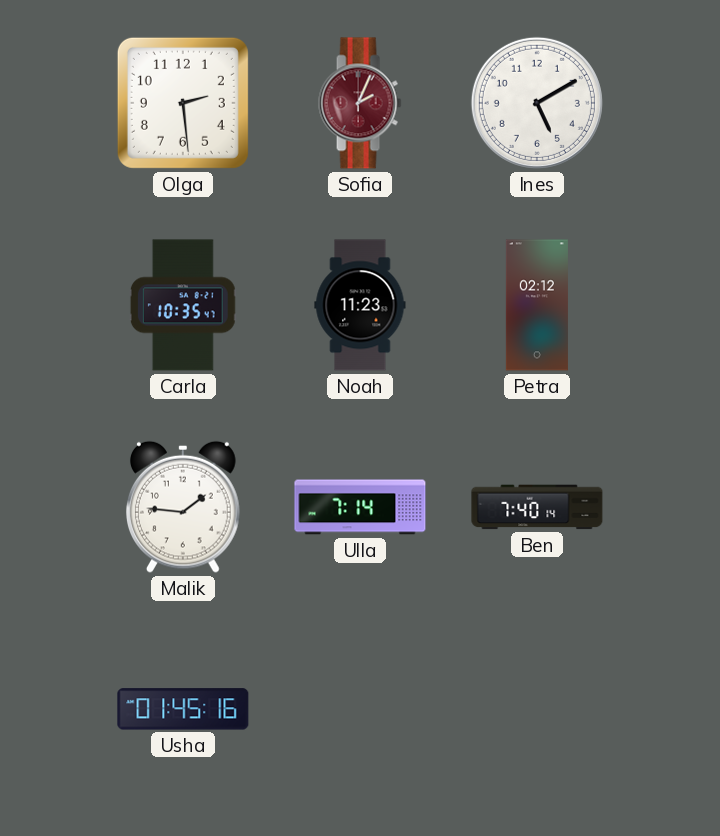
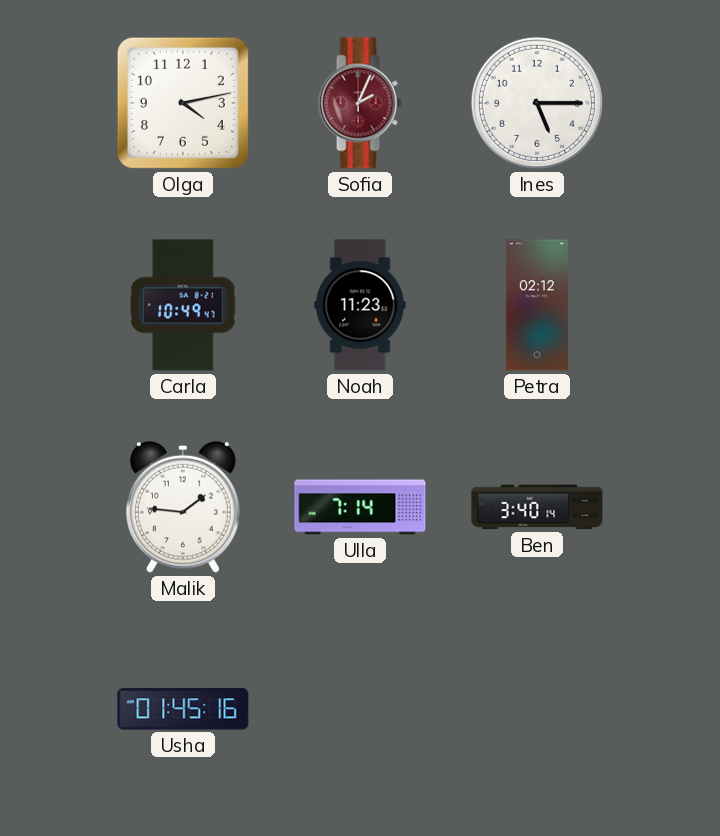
Olga: 2:29 -> 4:13
Ines: 5:10 -> 5:15
Carla: 10:35 -> 10:49
Ben: 7:40 -> 3:40
